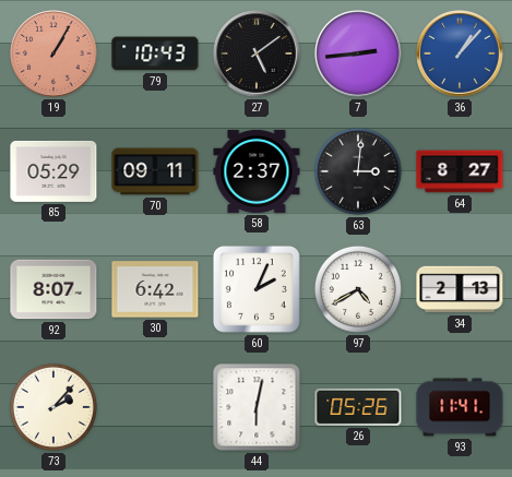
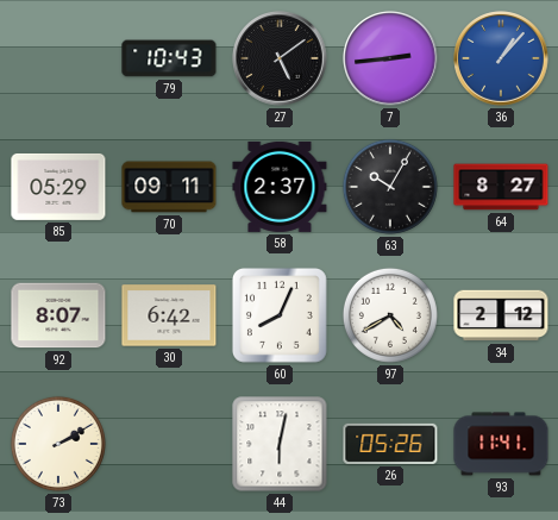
19: 1:05 -> none
63: 3:01 -> 10:05
60: 2:04 -> 8:04
34: 2:13 -> 2:12
73: 2:07 -> 2:10
